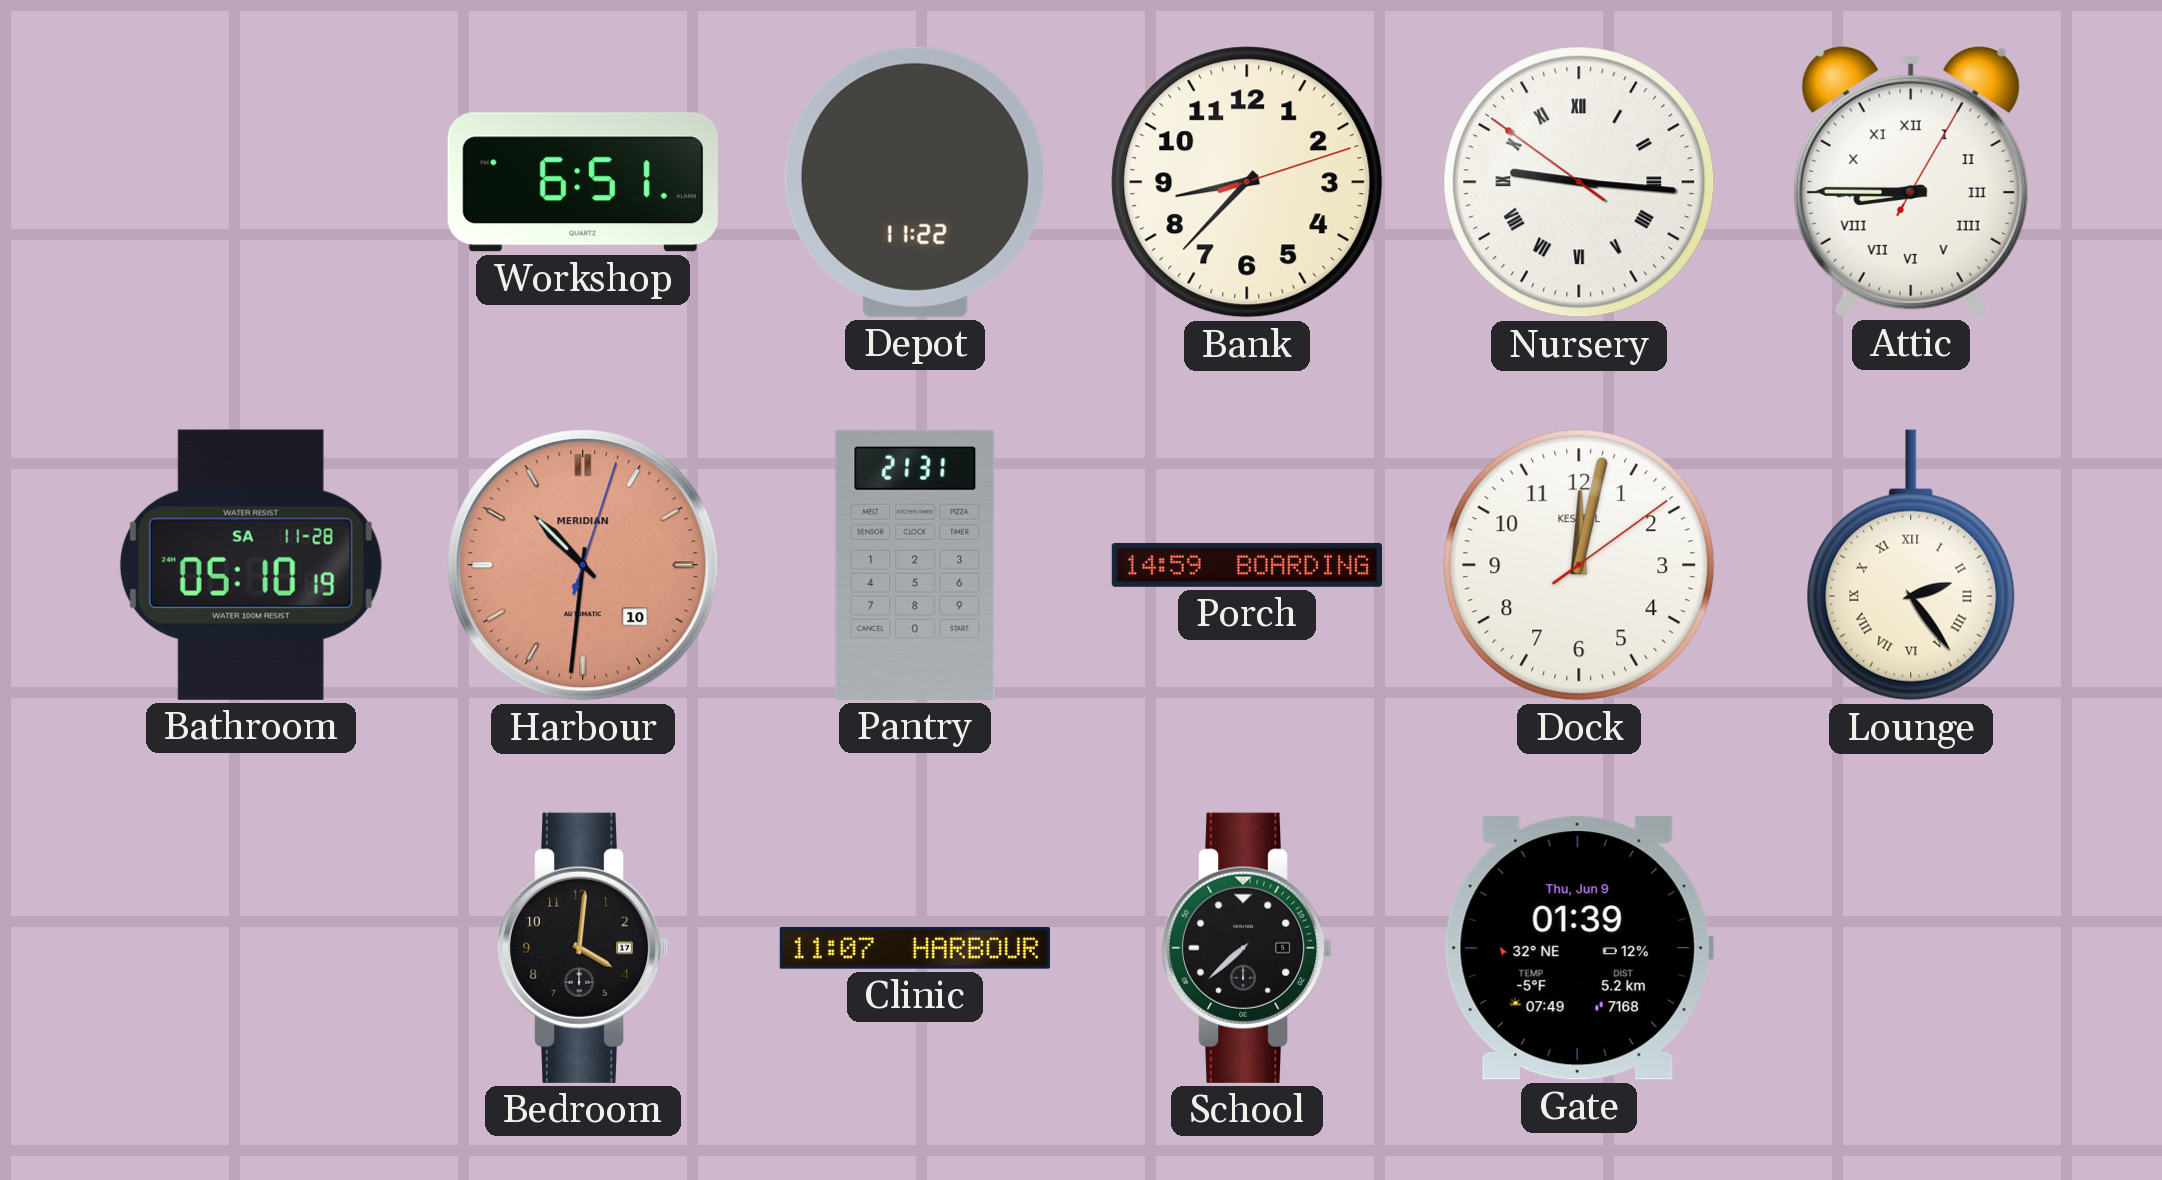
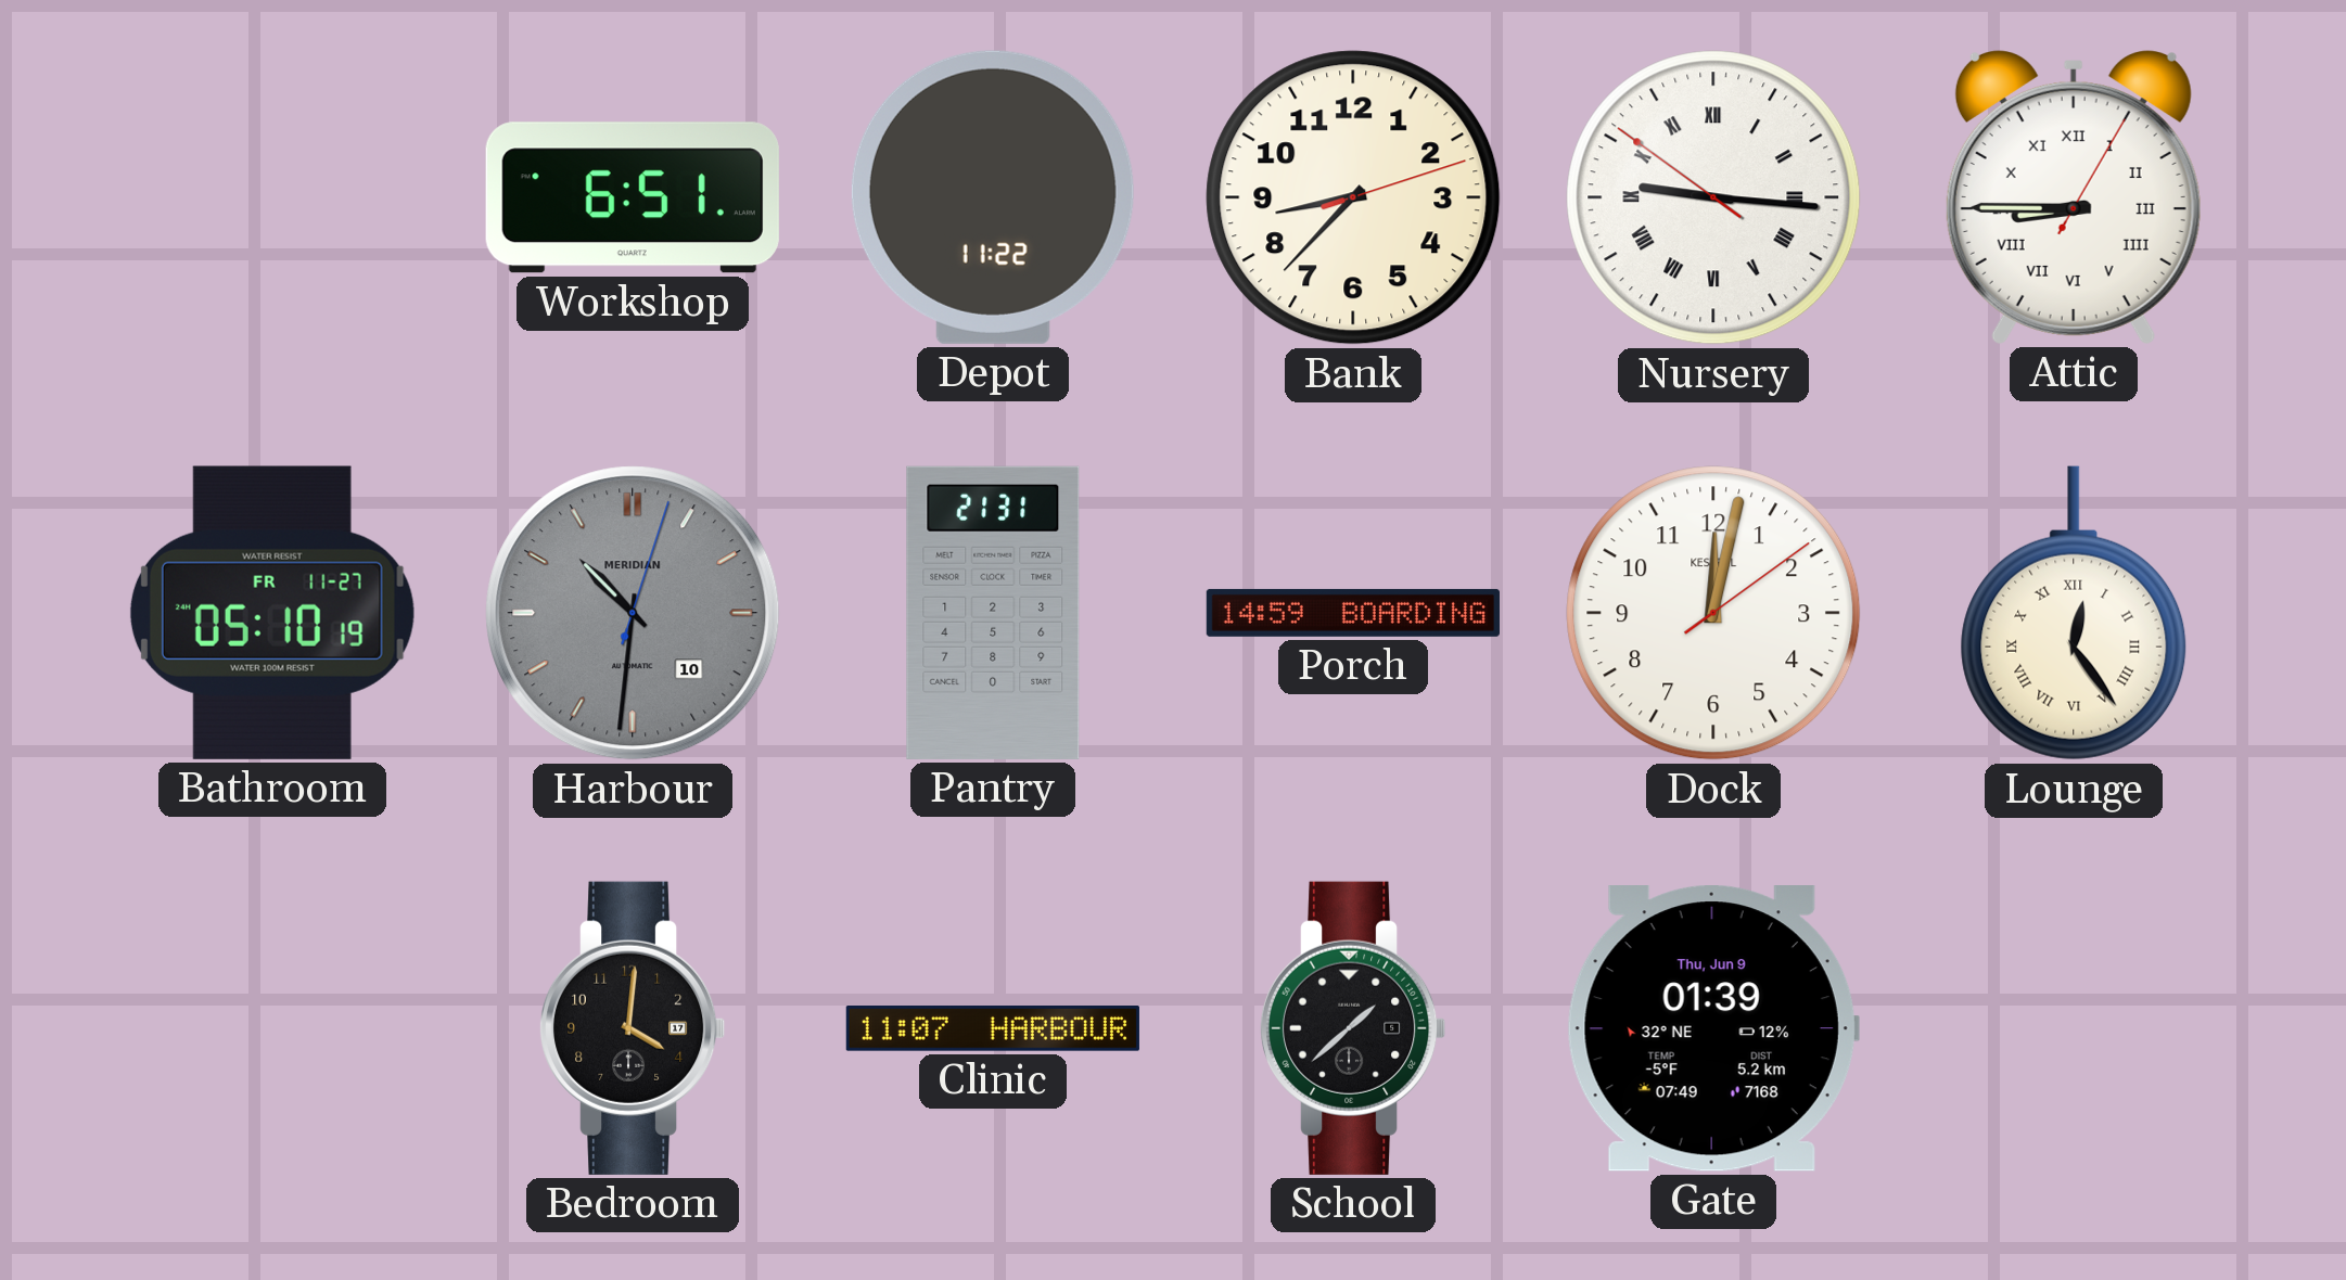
Bathroom date: SA 11-28 -> FR 11-27
Harbour dial: salmon -> grey
Lounge: 2:24 -> 12:24
School: 7:38 -> 1:38
